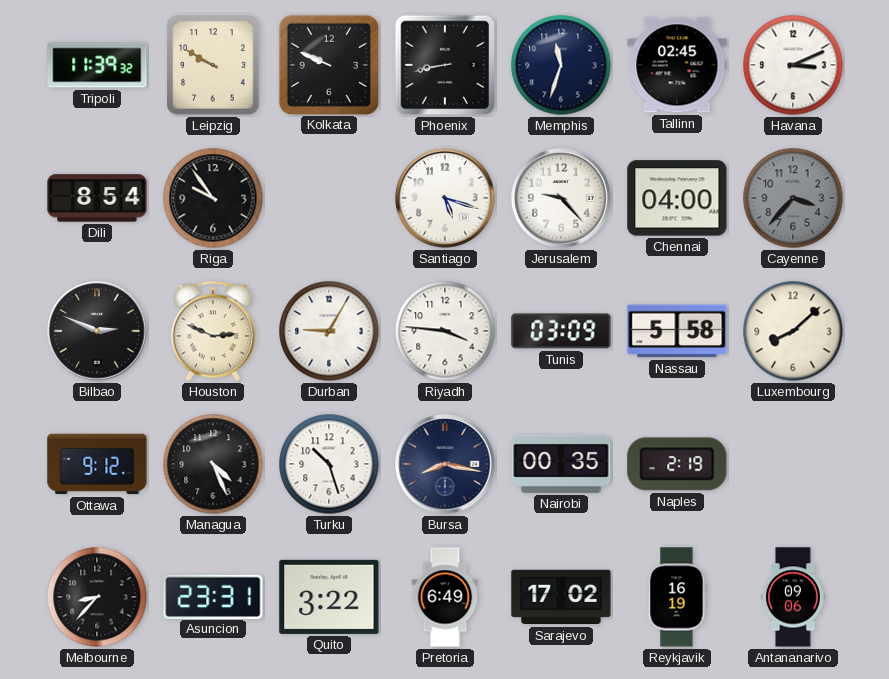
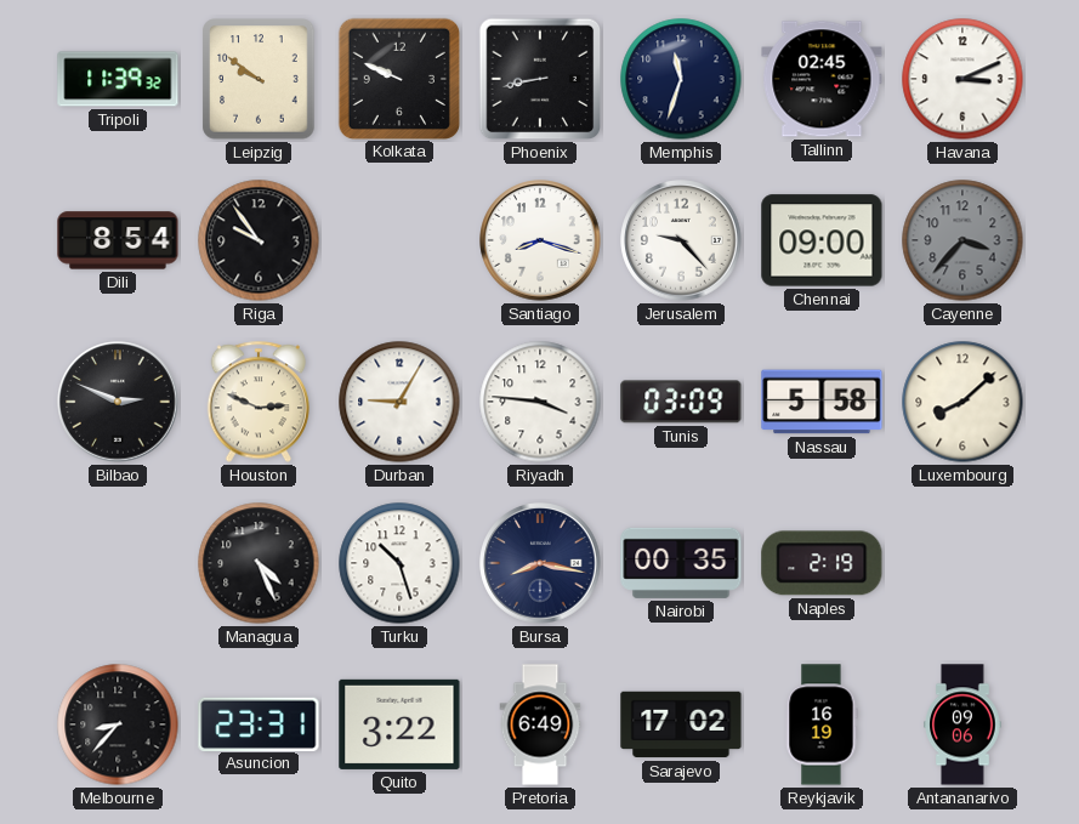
Leipzig: 9:50 -> 9:51
Santiago: 5:18 -> 8:18
Chennai: 04:00 -> 09:00
Ottawa: 9:12 -> none
